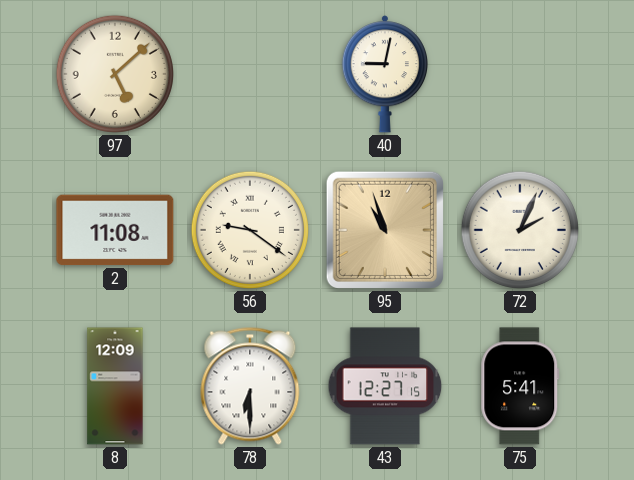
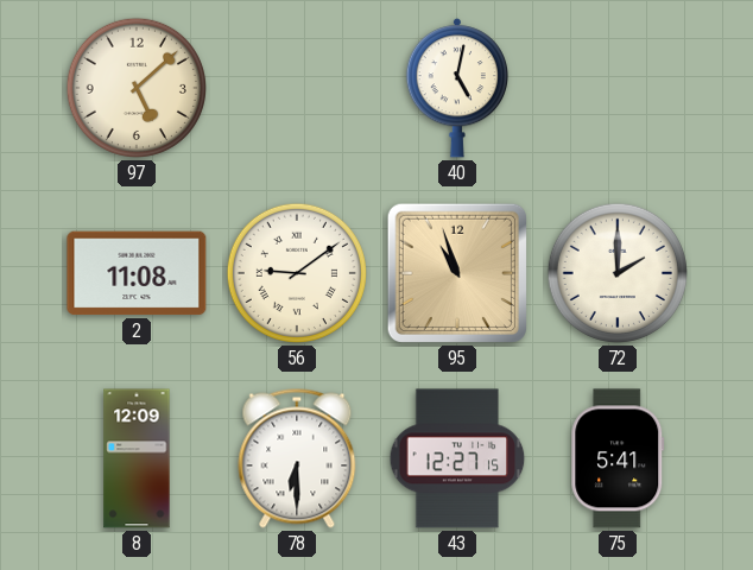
40: 9:02 -> 5:02
56: 9:21 -> 9:09
72: 2:04 -> 2:00
